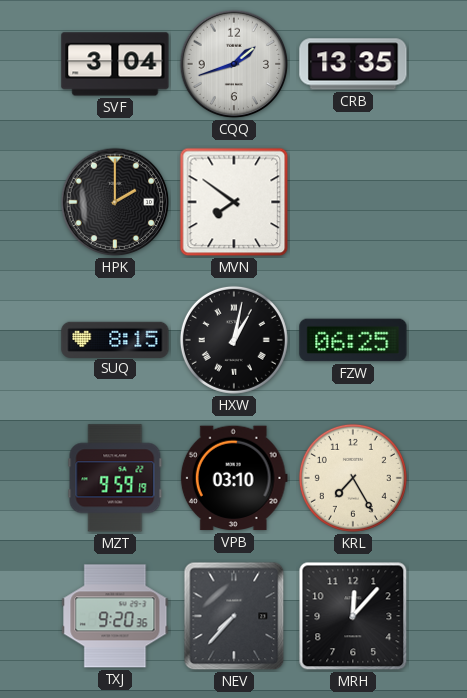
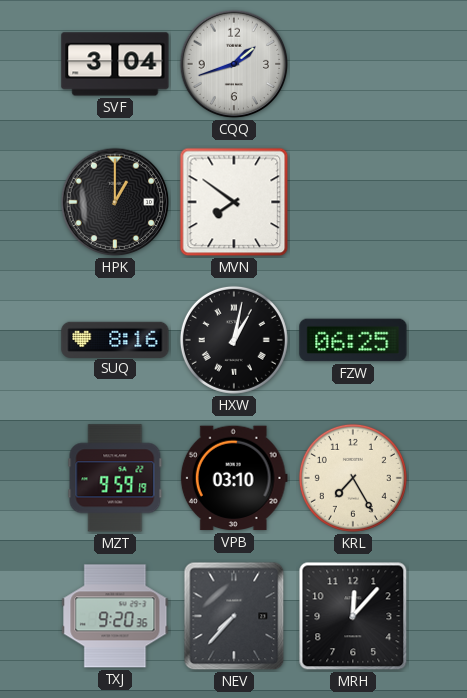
CRB: 13:35 -> none
HPK: 2:00 -> 1:00
SUQ: 8:15 -> 8:16
